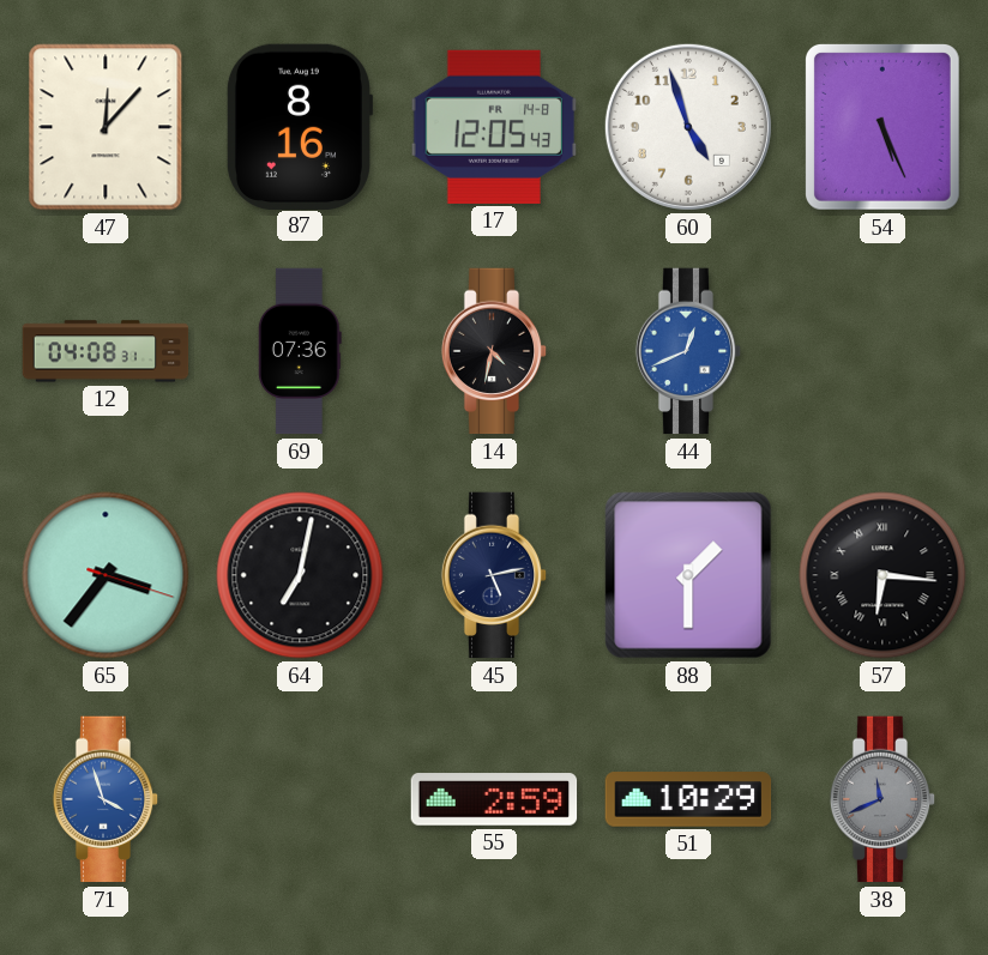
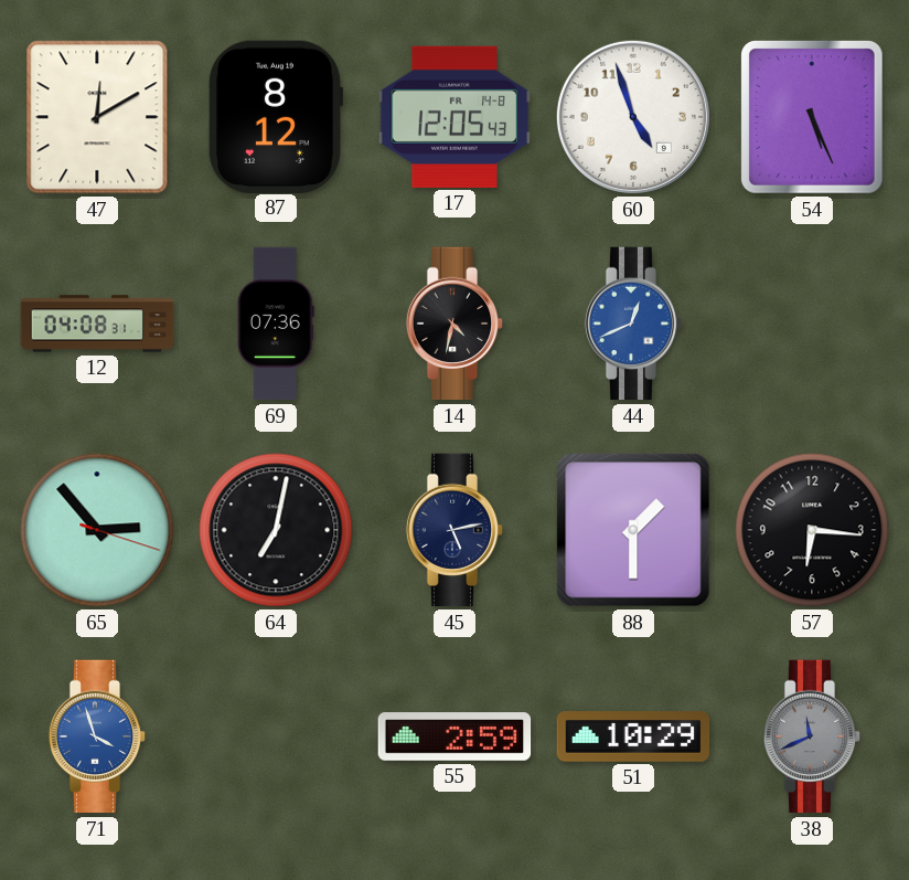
47: 12:07 -> 12:10
87: 8:16 -> 8:12
65: 3:36 -> 2:53
57 numerals: Roman -> Arabic
